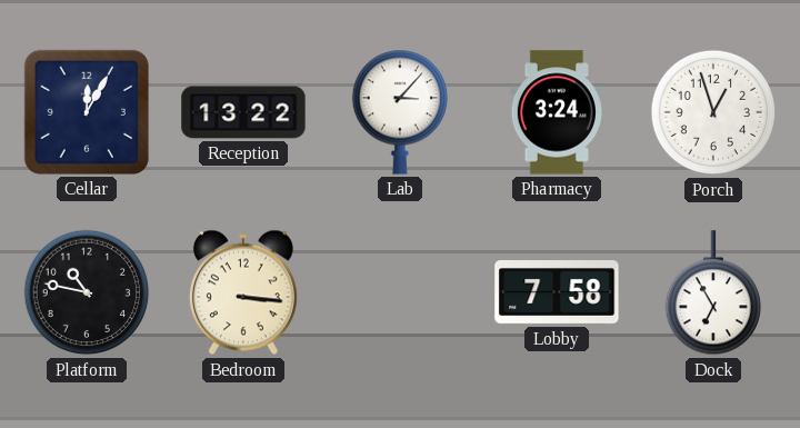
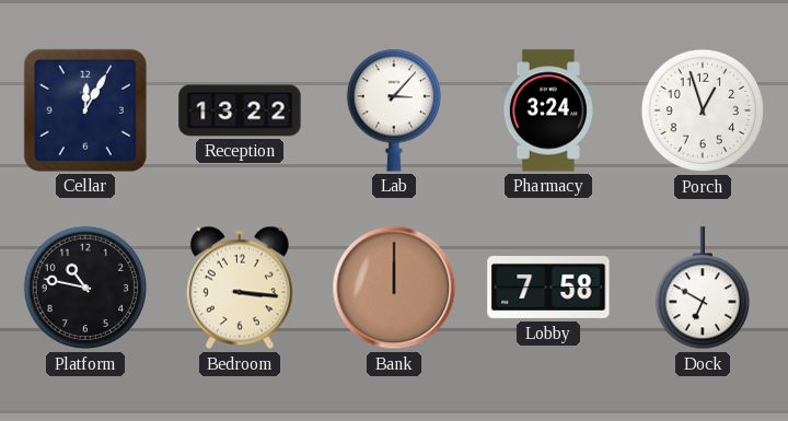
Bank: none -> 12:00
Dock: 6:55 -> 6:50
